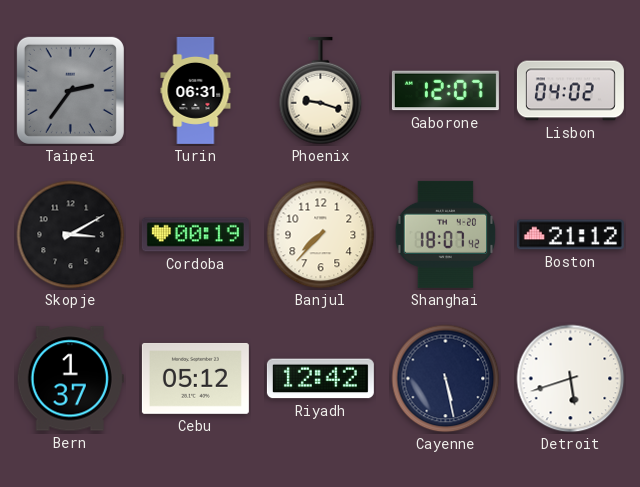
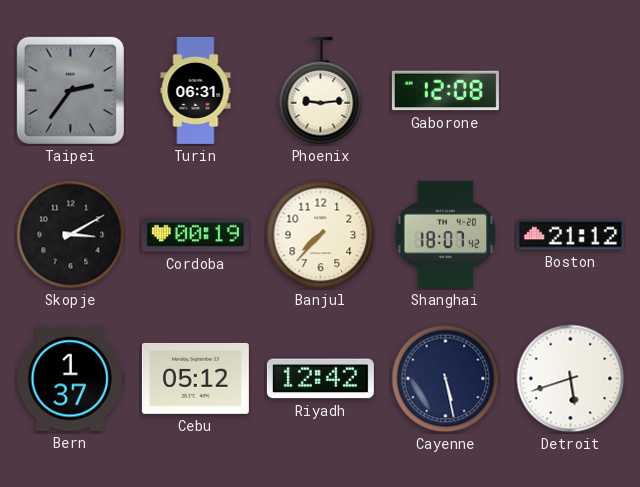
Phoenix: 9:18 -> 9:14
Gaborone: 12:07 -> 12:08
Lisbon: 04:02 -> none
